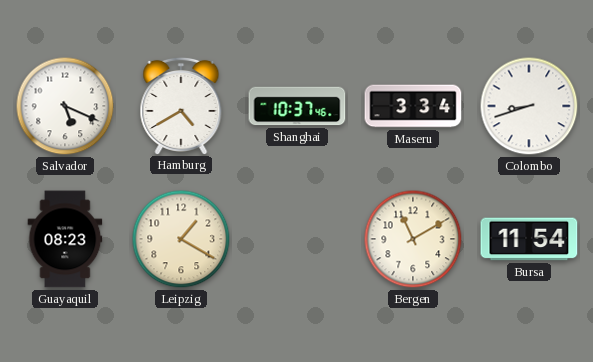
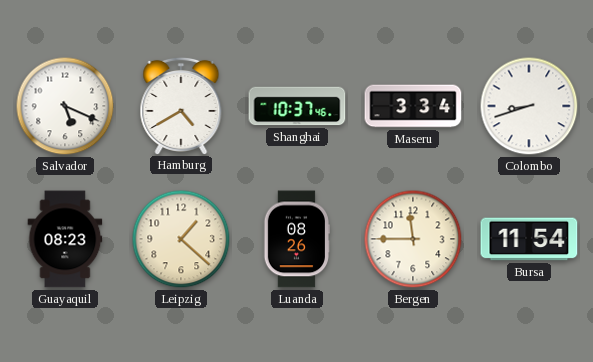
Leipzig: 1:20 -> 1:22
Luanda: none -> 08:26
Bergen: 11:10 -> 11:45
